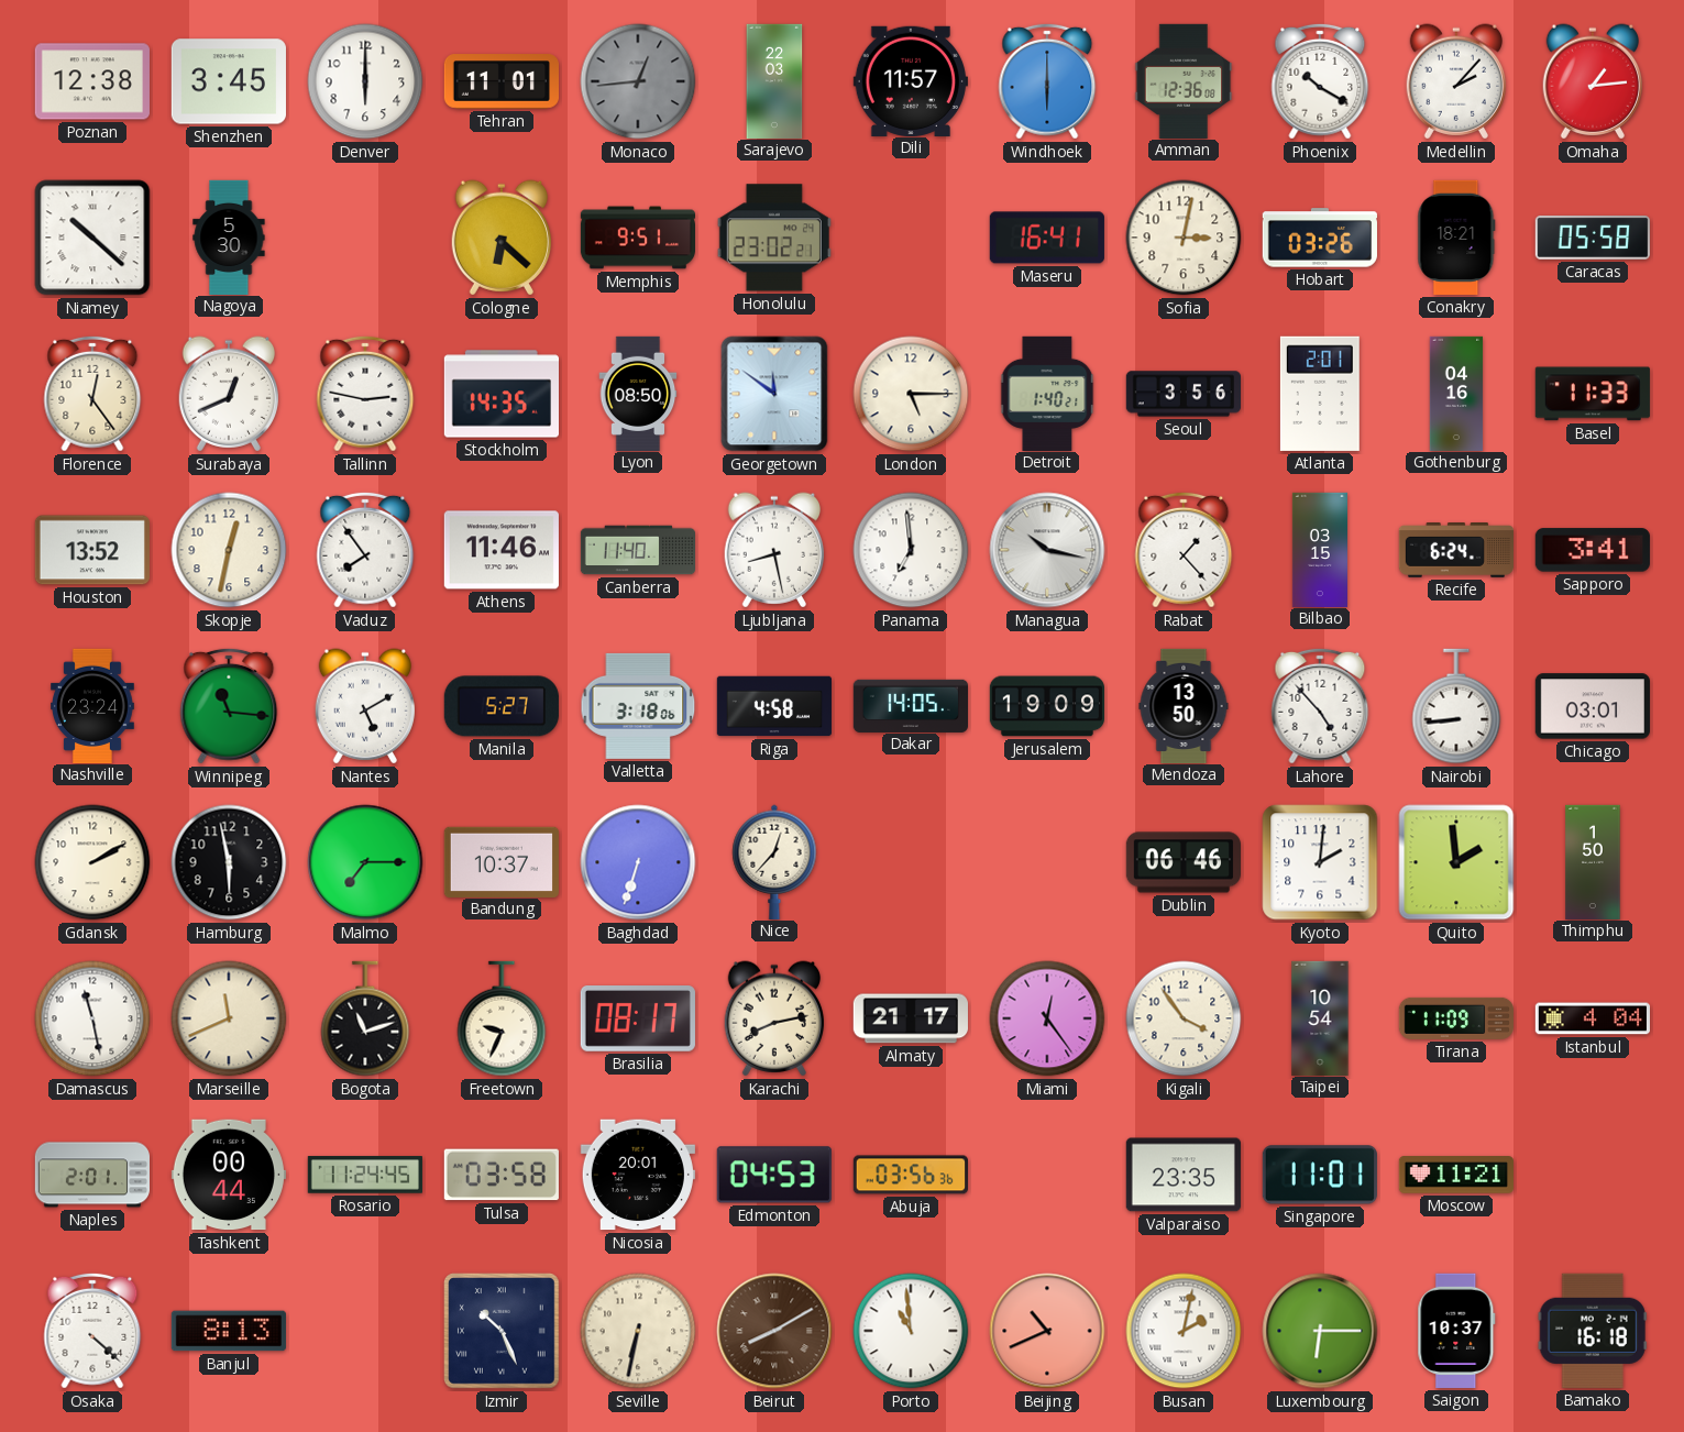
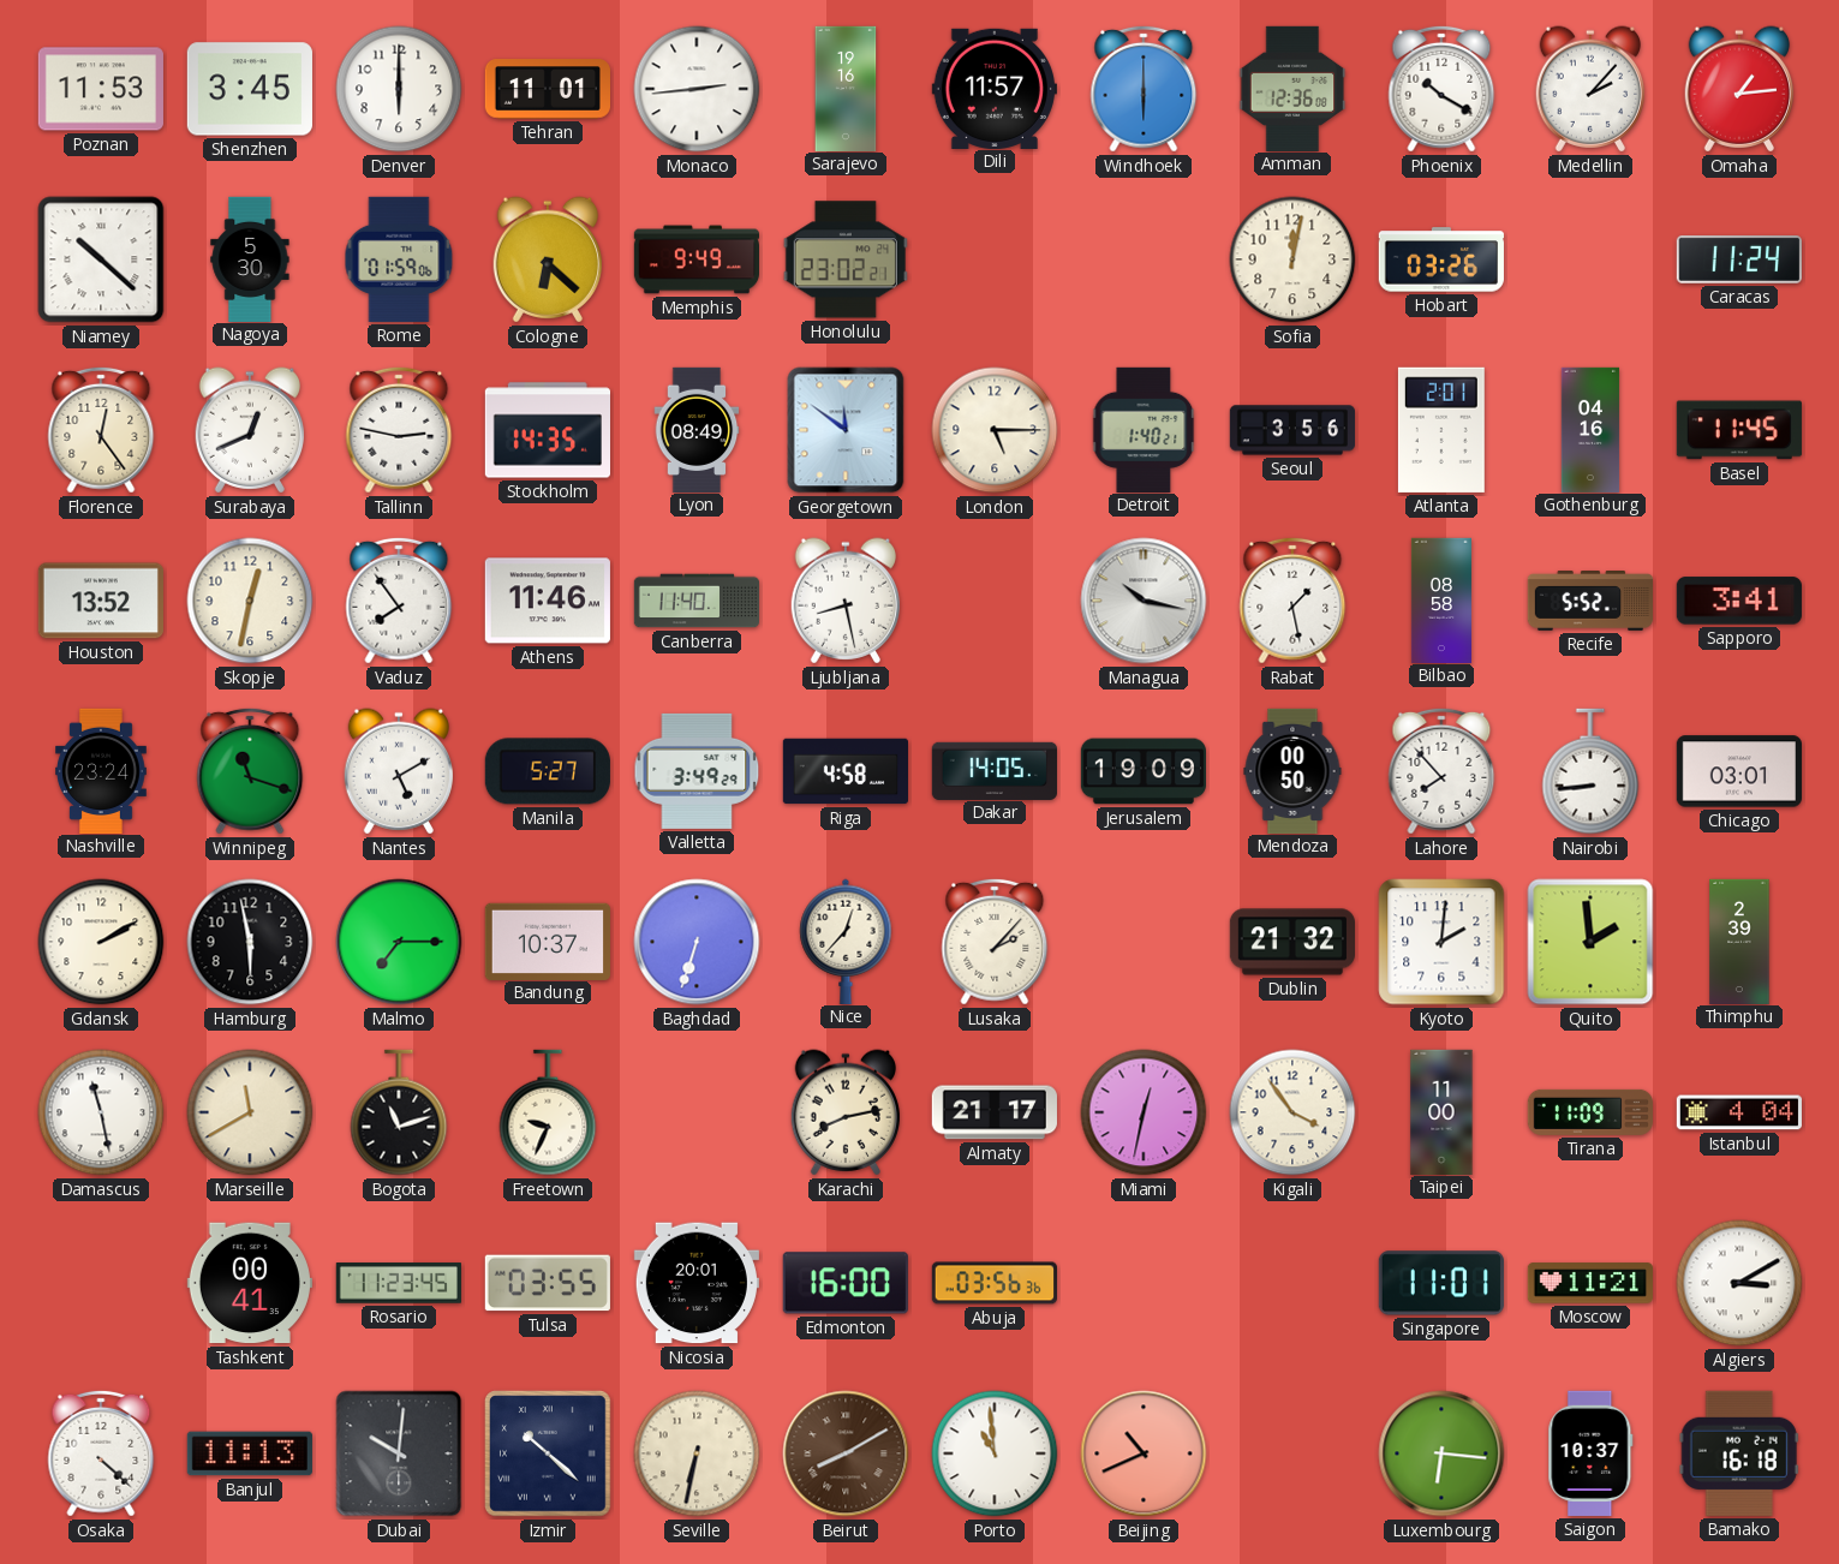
Poznan: 12:38 -> 11:53
Monaco: 12:44 -> 2:44
Monaco dial: grey -> white
Sarajevo: 22:03 -> 19:16
Rome: none -> 01:59
Memphis: 9:51 -> 9:49
Maseru: 16:41 -> none
Sofia: 3:02 -> 12:02
Conakry: 18:21 -> none
Caracas: 05:58 -> 11:24
Lyon: 08:50 -> 08:49
Basel: 11:33 -> 11:45
Panama: 6:59 -> none
Rabat: 1:23 -> 1:28
Bilbao: 03:15 -> 08:58
Recife: 6:24 -> 5:52
Winnipeg: 11:16 -> 11:18
Valletta: 3:18 -> 3:49
Mendoza: 13:50 -> 00:50
Lahore: 4:53 -> 7:53
Lusaka: none -> 2:07
Dublin: 06:46 -> 21:32
Thimphu: 1:50 -> 2:39
Marseille: 11:41 -> 11:40
Brasilia: 08:17 -> none
Miami: 12:24 -> 12:32
Taipei: 10:54 -> 11:00
Naples: 2:01 -> none
Tashkent: 00:44 -> 00:41
Rosario: 11:24 -> 11:23
Tulsa: 03:58 -> 03:55
Edmonton: 04:53 -> 16:00
Valparaiso: 23:35 -> none
Algiers: none -> 3:10
Banjul: 8:13 -> 11:13
Dubai: none -> 10:01
Izmir: 10:26 -> 10:22
Busan: 2:02 -> none
Luxembourg: 6:15 -> 6:16
